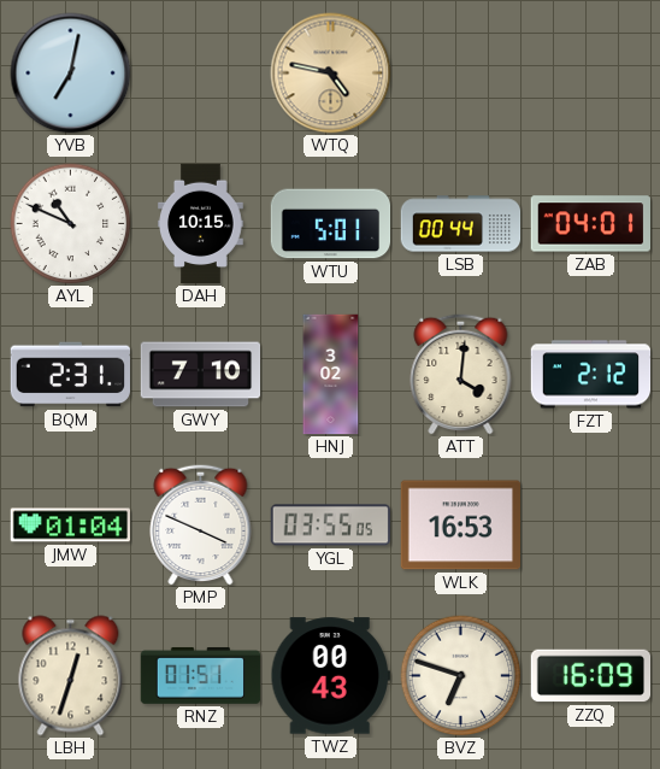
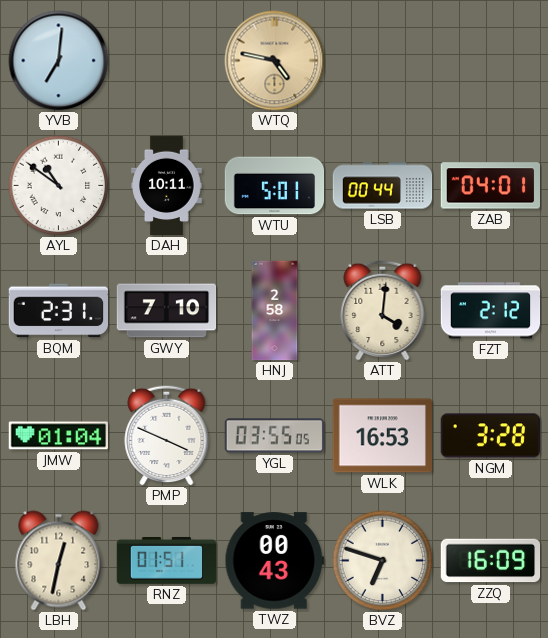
YVB: 7:02 -> 7:01
AYL: 10:49 -> 10:51
DAH: 10:15 -> 10:11
HNJ: 3:02 -> 2:58
NGM: none -> 3:28
LBH: 12:33 -> 12:32
